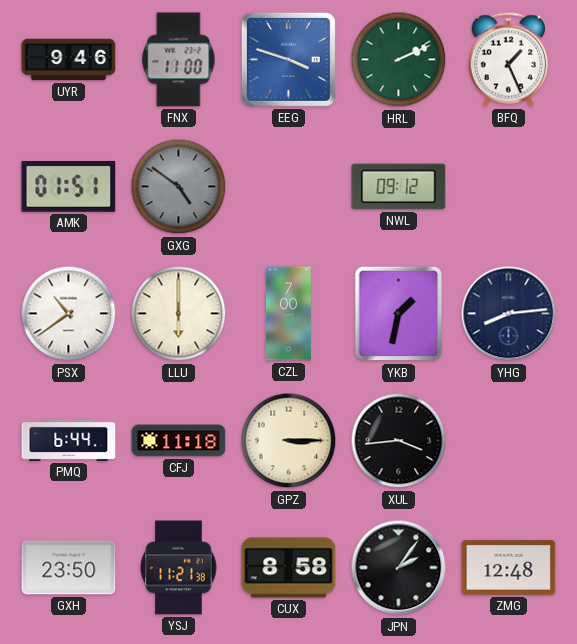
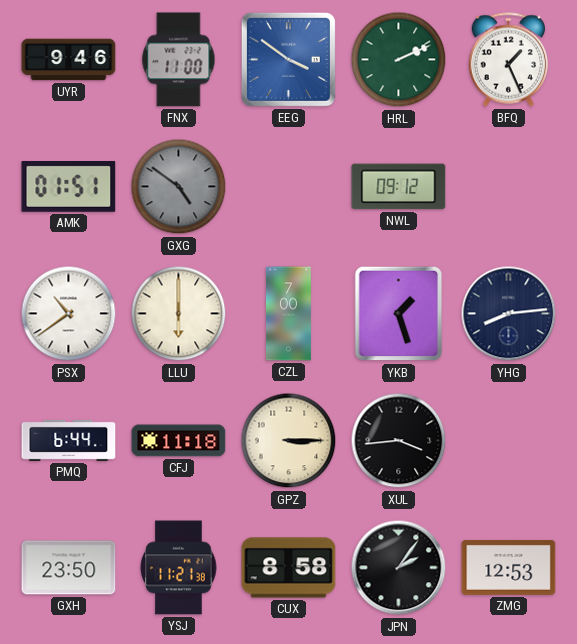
EEG: 3:48 -> 3:51
YKB: 1:32 -> 1:27
ZMG: 12:48 -> 12:53
